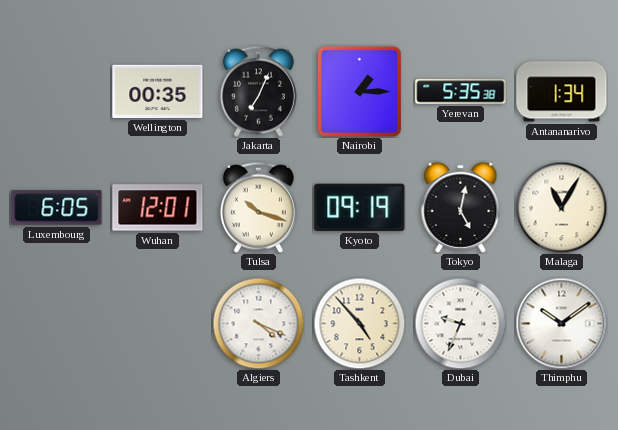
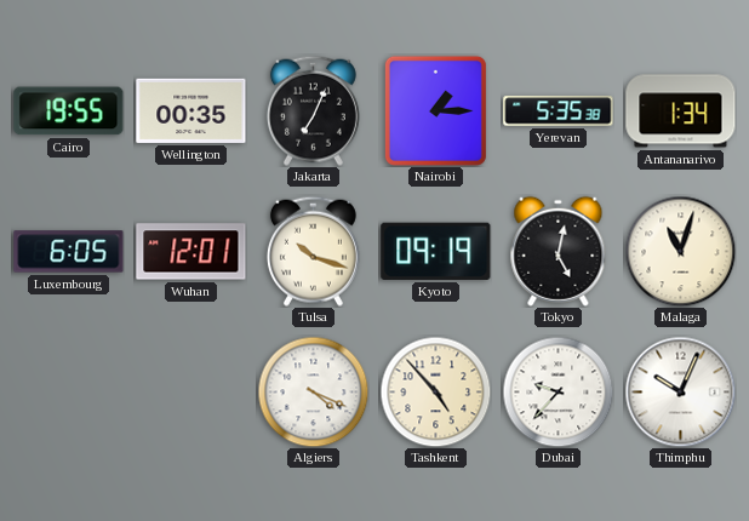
Cairo: none -> 19:55
Malaga: 11:05 -> 11:03
Dubai: 9:34 -> 9:37
Thimphu: 10:09 -> 10:04
